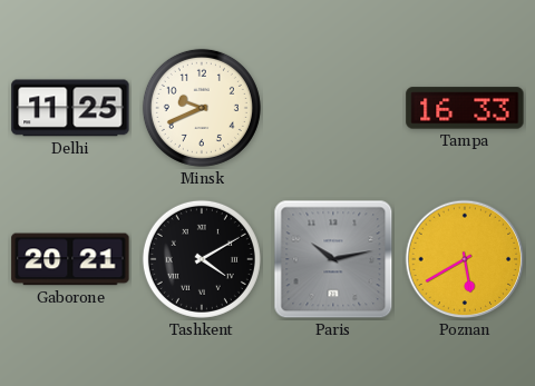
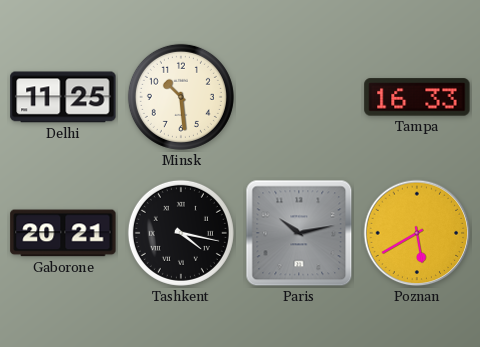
Minsk: 9:41 -> 10:29
Tashkent: 4:10 -> 4:17
